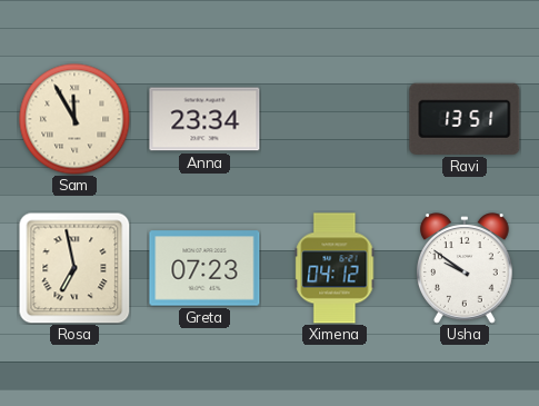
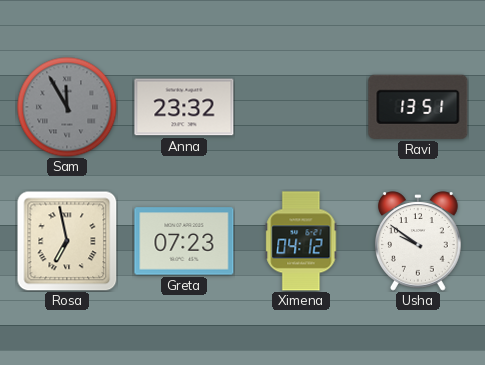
Sam dial: cream -> grey
Anna: 23:34 -> 23:32
